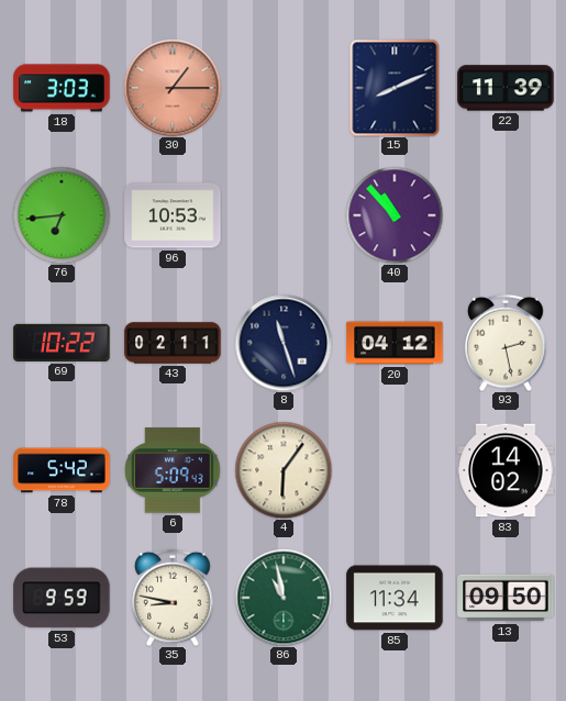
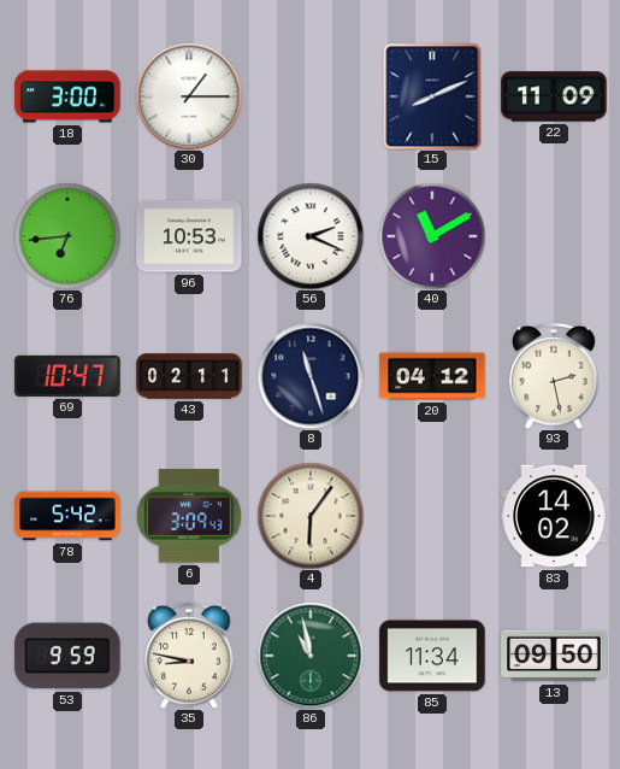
18: 3:03 -> 3:00
30 dial: salmon -> white
22: 11:39 -> 11:09
56: none -> 2:19
40: 10:53 -> 11:10
69: 10:22 -> 10:47
6: 5:09 -> 3:09
